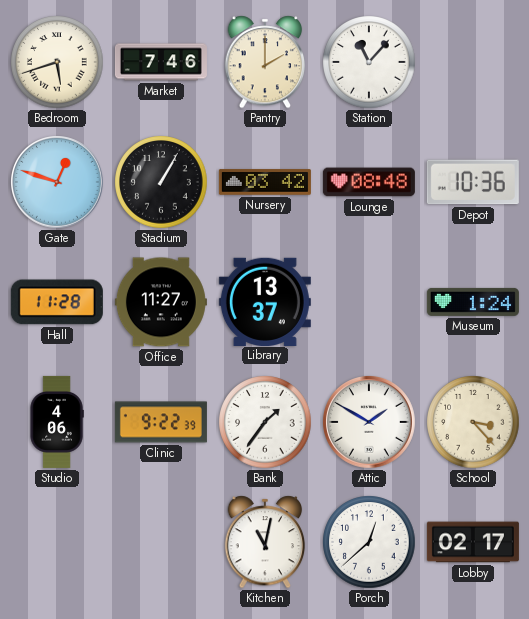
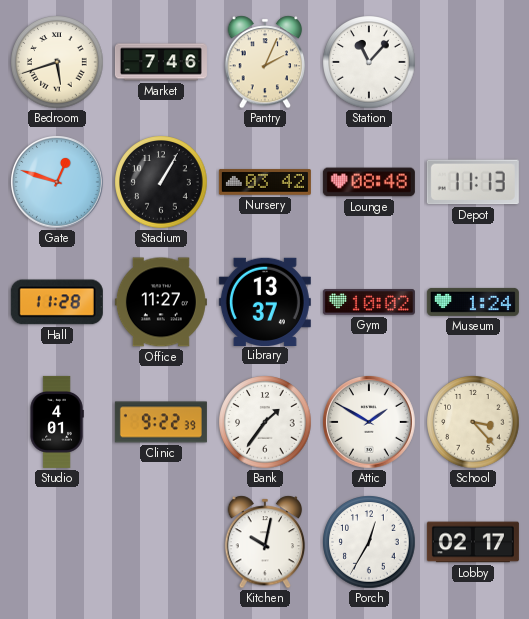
Pantry: 2:00 -> 2:04
Depot: 10:36 -> 11:13
Gym: none -> 10:02
Studio: 4:06 -> 4:01
Kitchen: 11:02 -> 10:02
Porch: 12:38 -> 12:35
